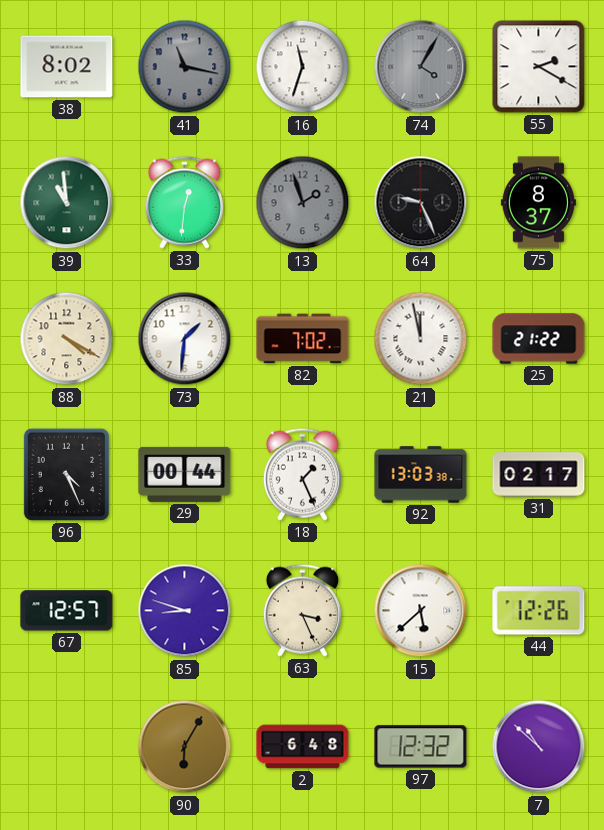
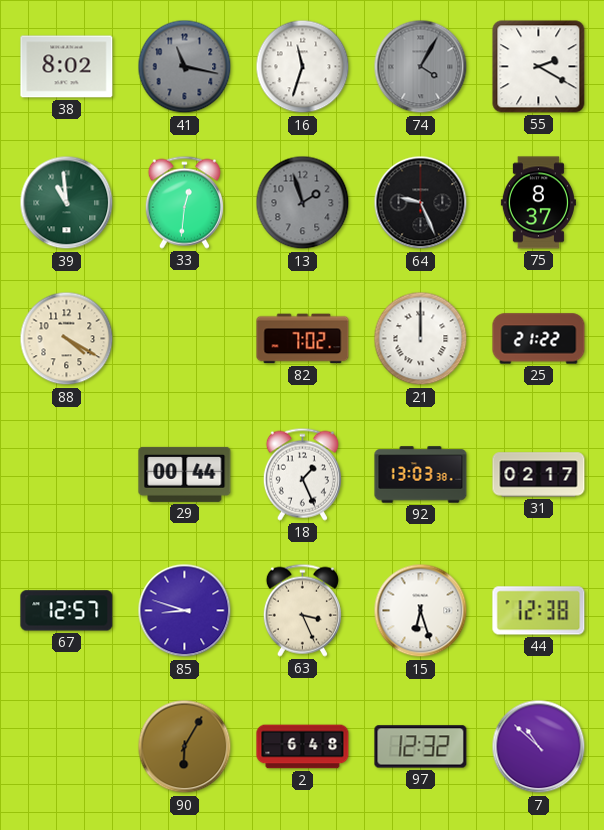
73: 1:31 -> none
21: 11:58 -> 12:00
96: 4:26 -> none
15: 5:38 -> 6:27
44: 12:26 -> 12:38
